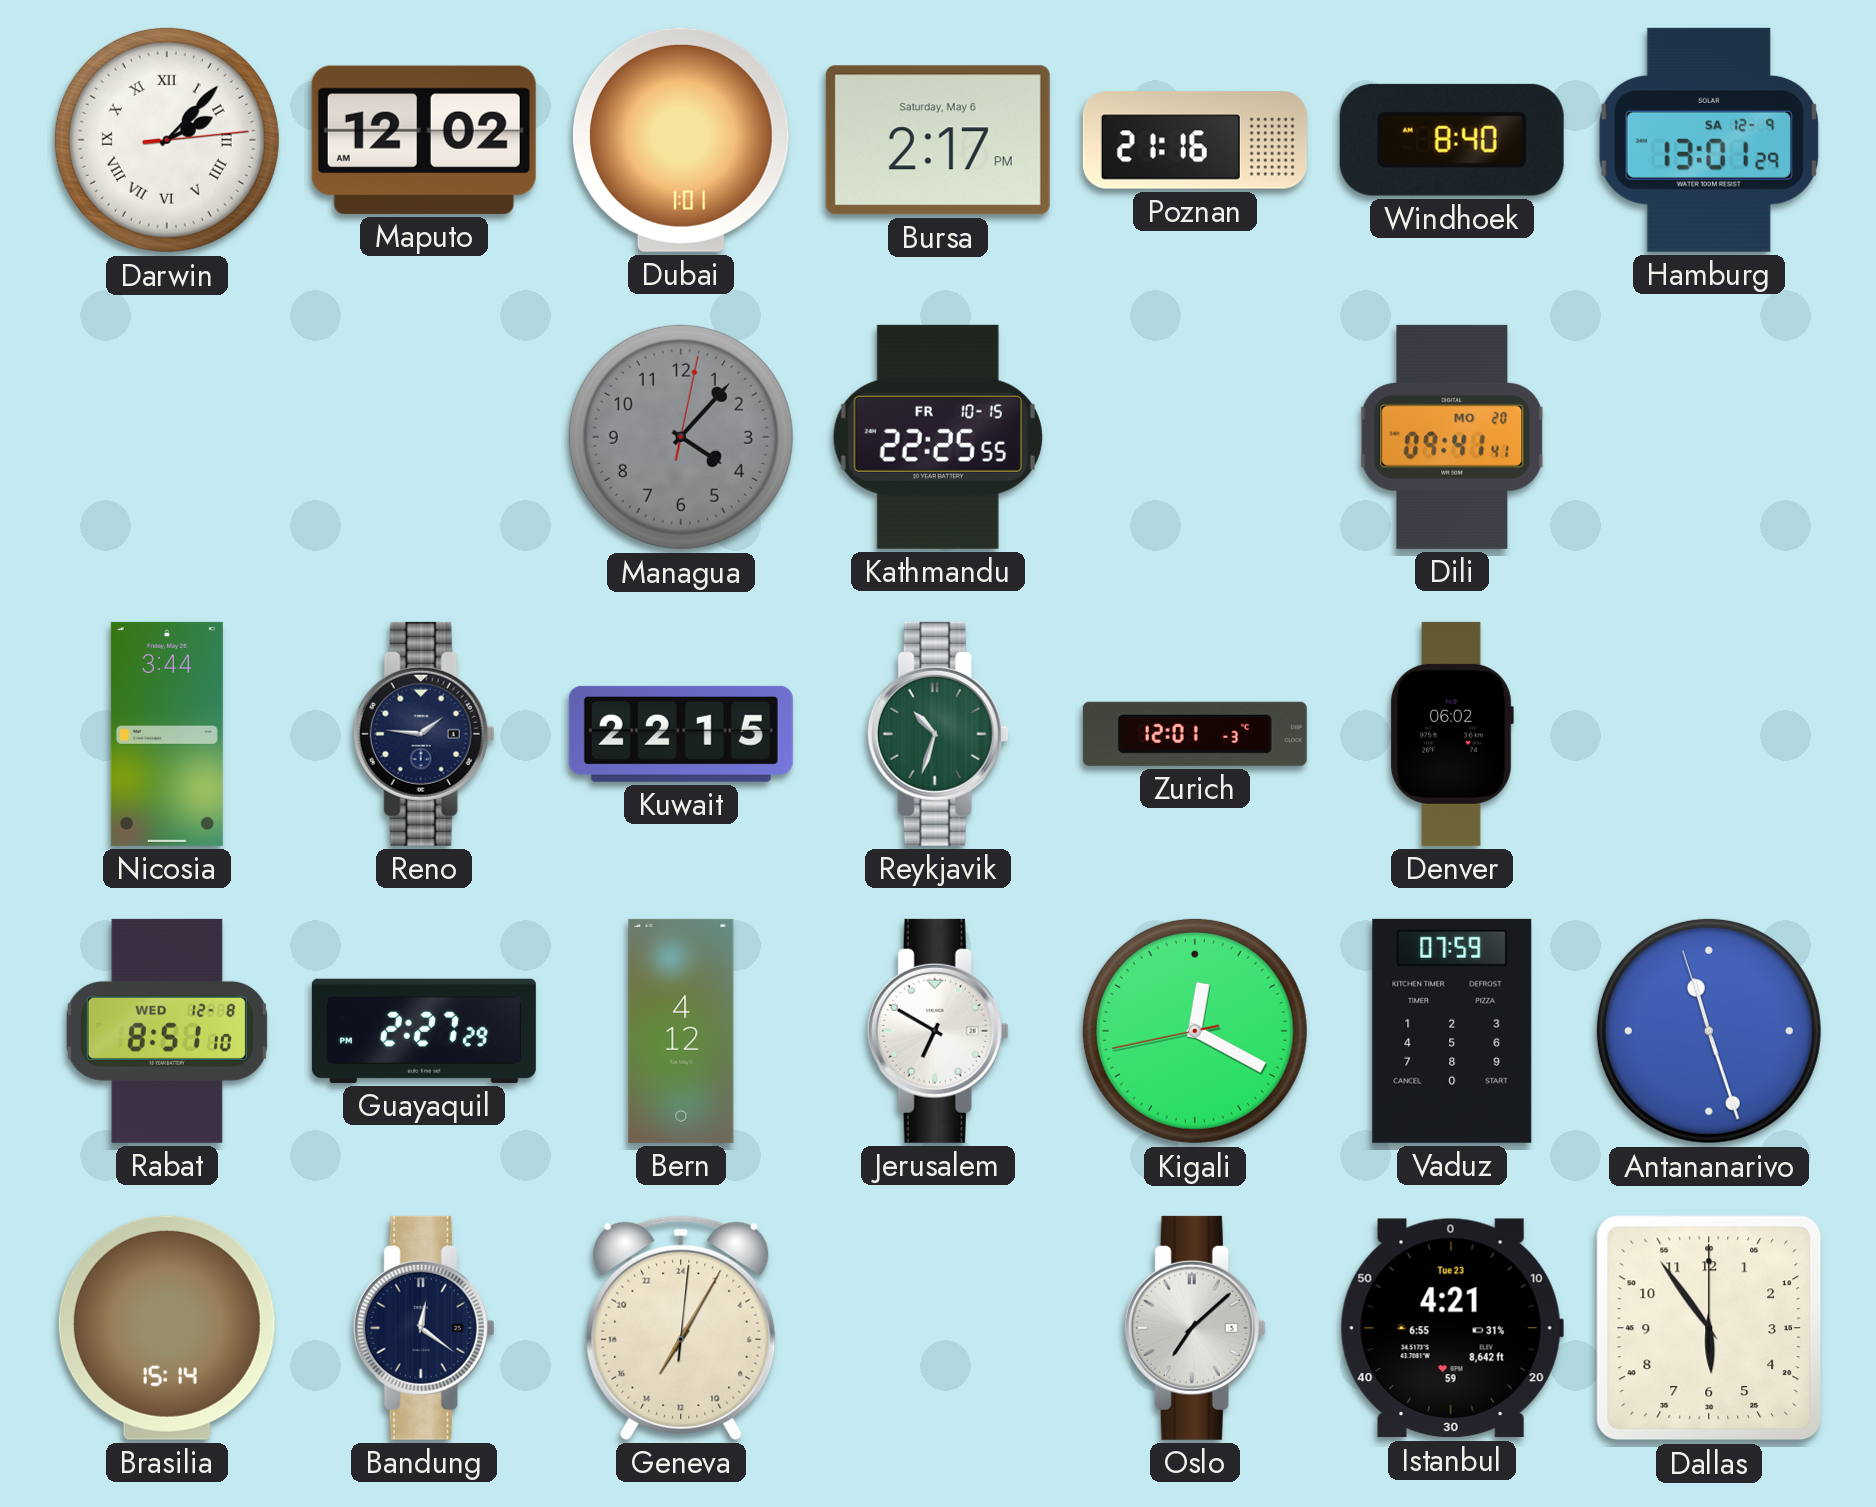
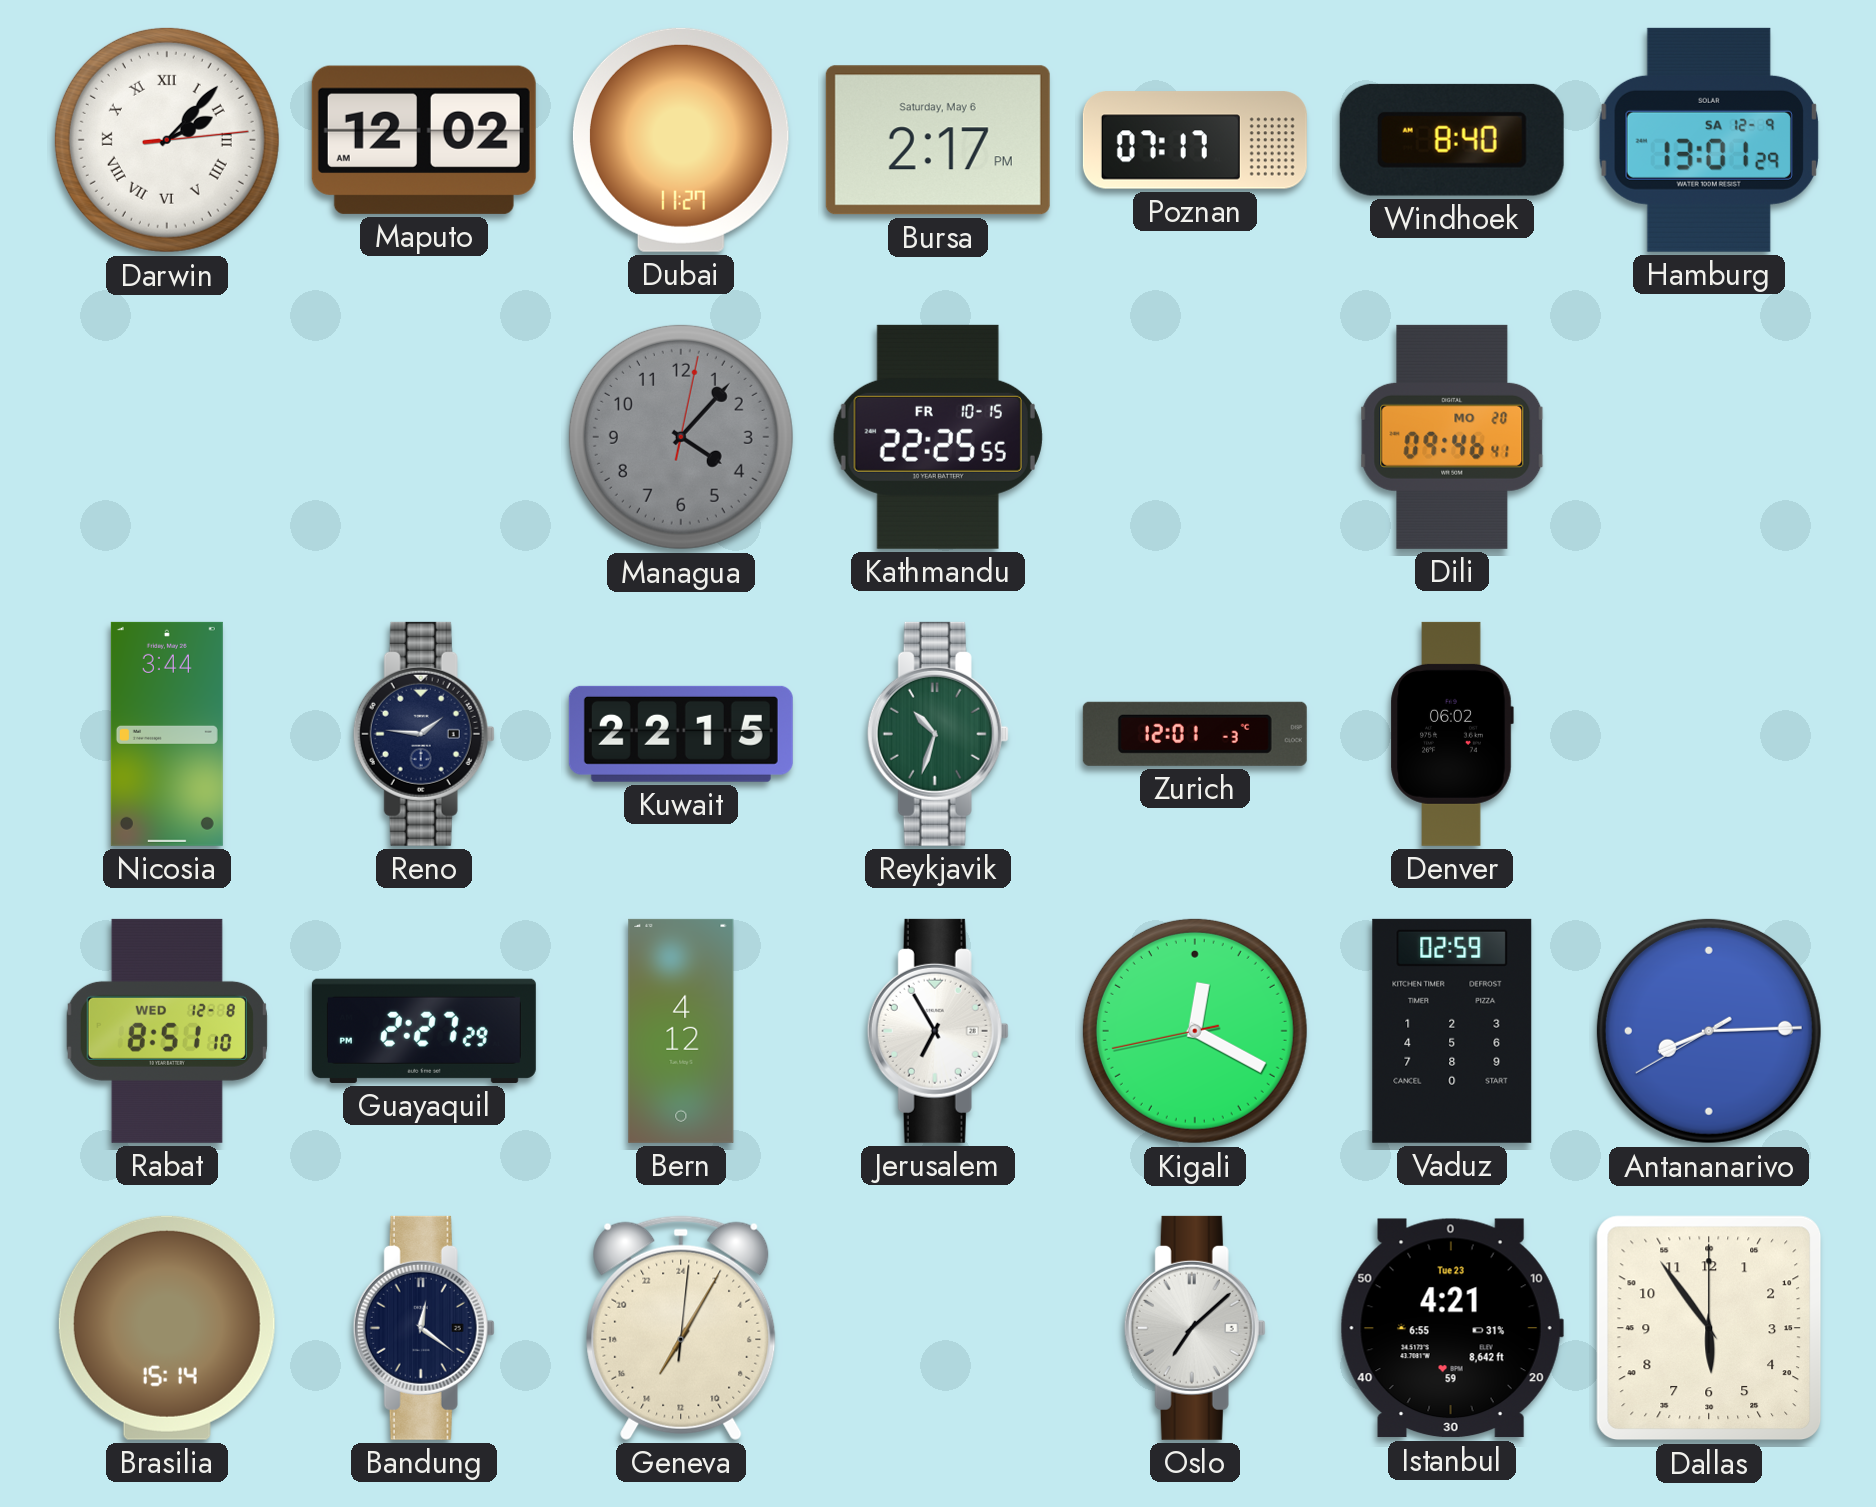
Dubai: 1:01 -> 11:27
Poznan: 21:16 -> 07:17
Dili: 09:41 -> 09:46
Jerusalem: 6:50 -> 6:55
Vaduz: 07:59 -> 02:59
Antananarivo: 11:26 -> 8:14
